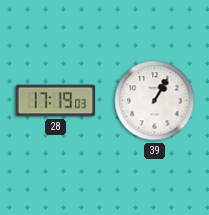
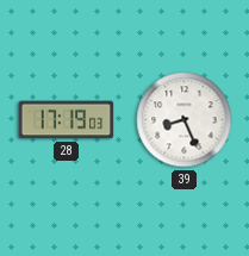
39: 1:05 -> 8:26
